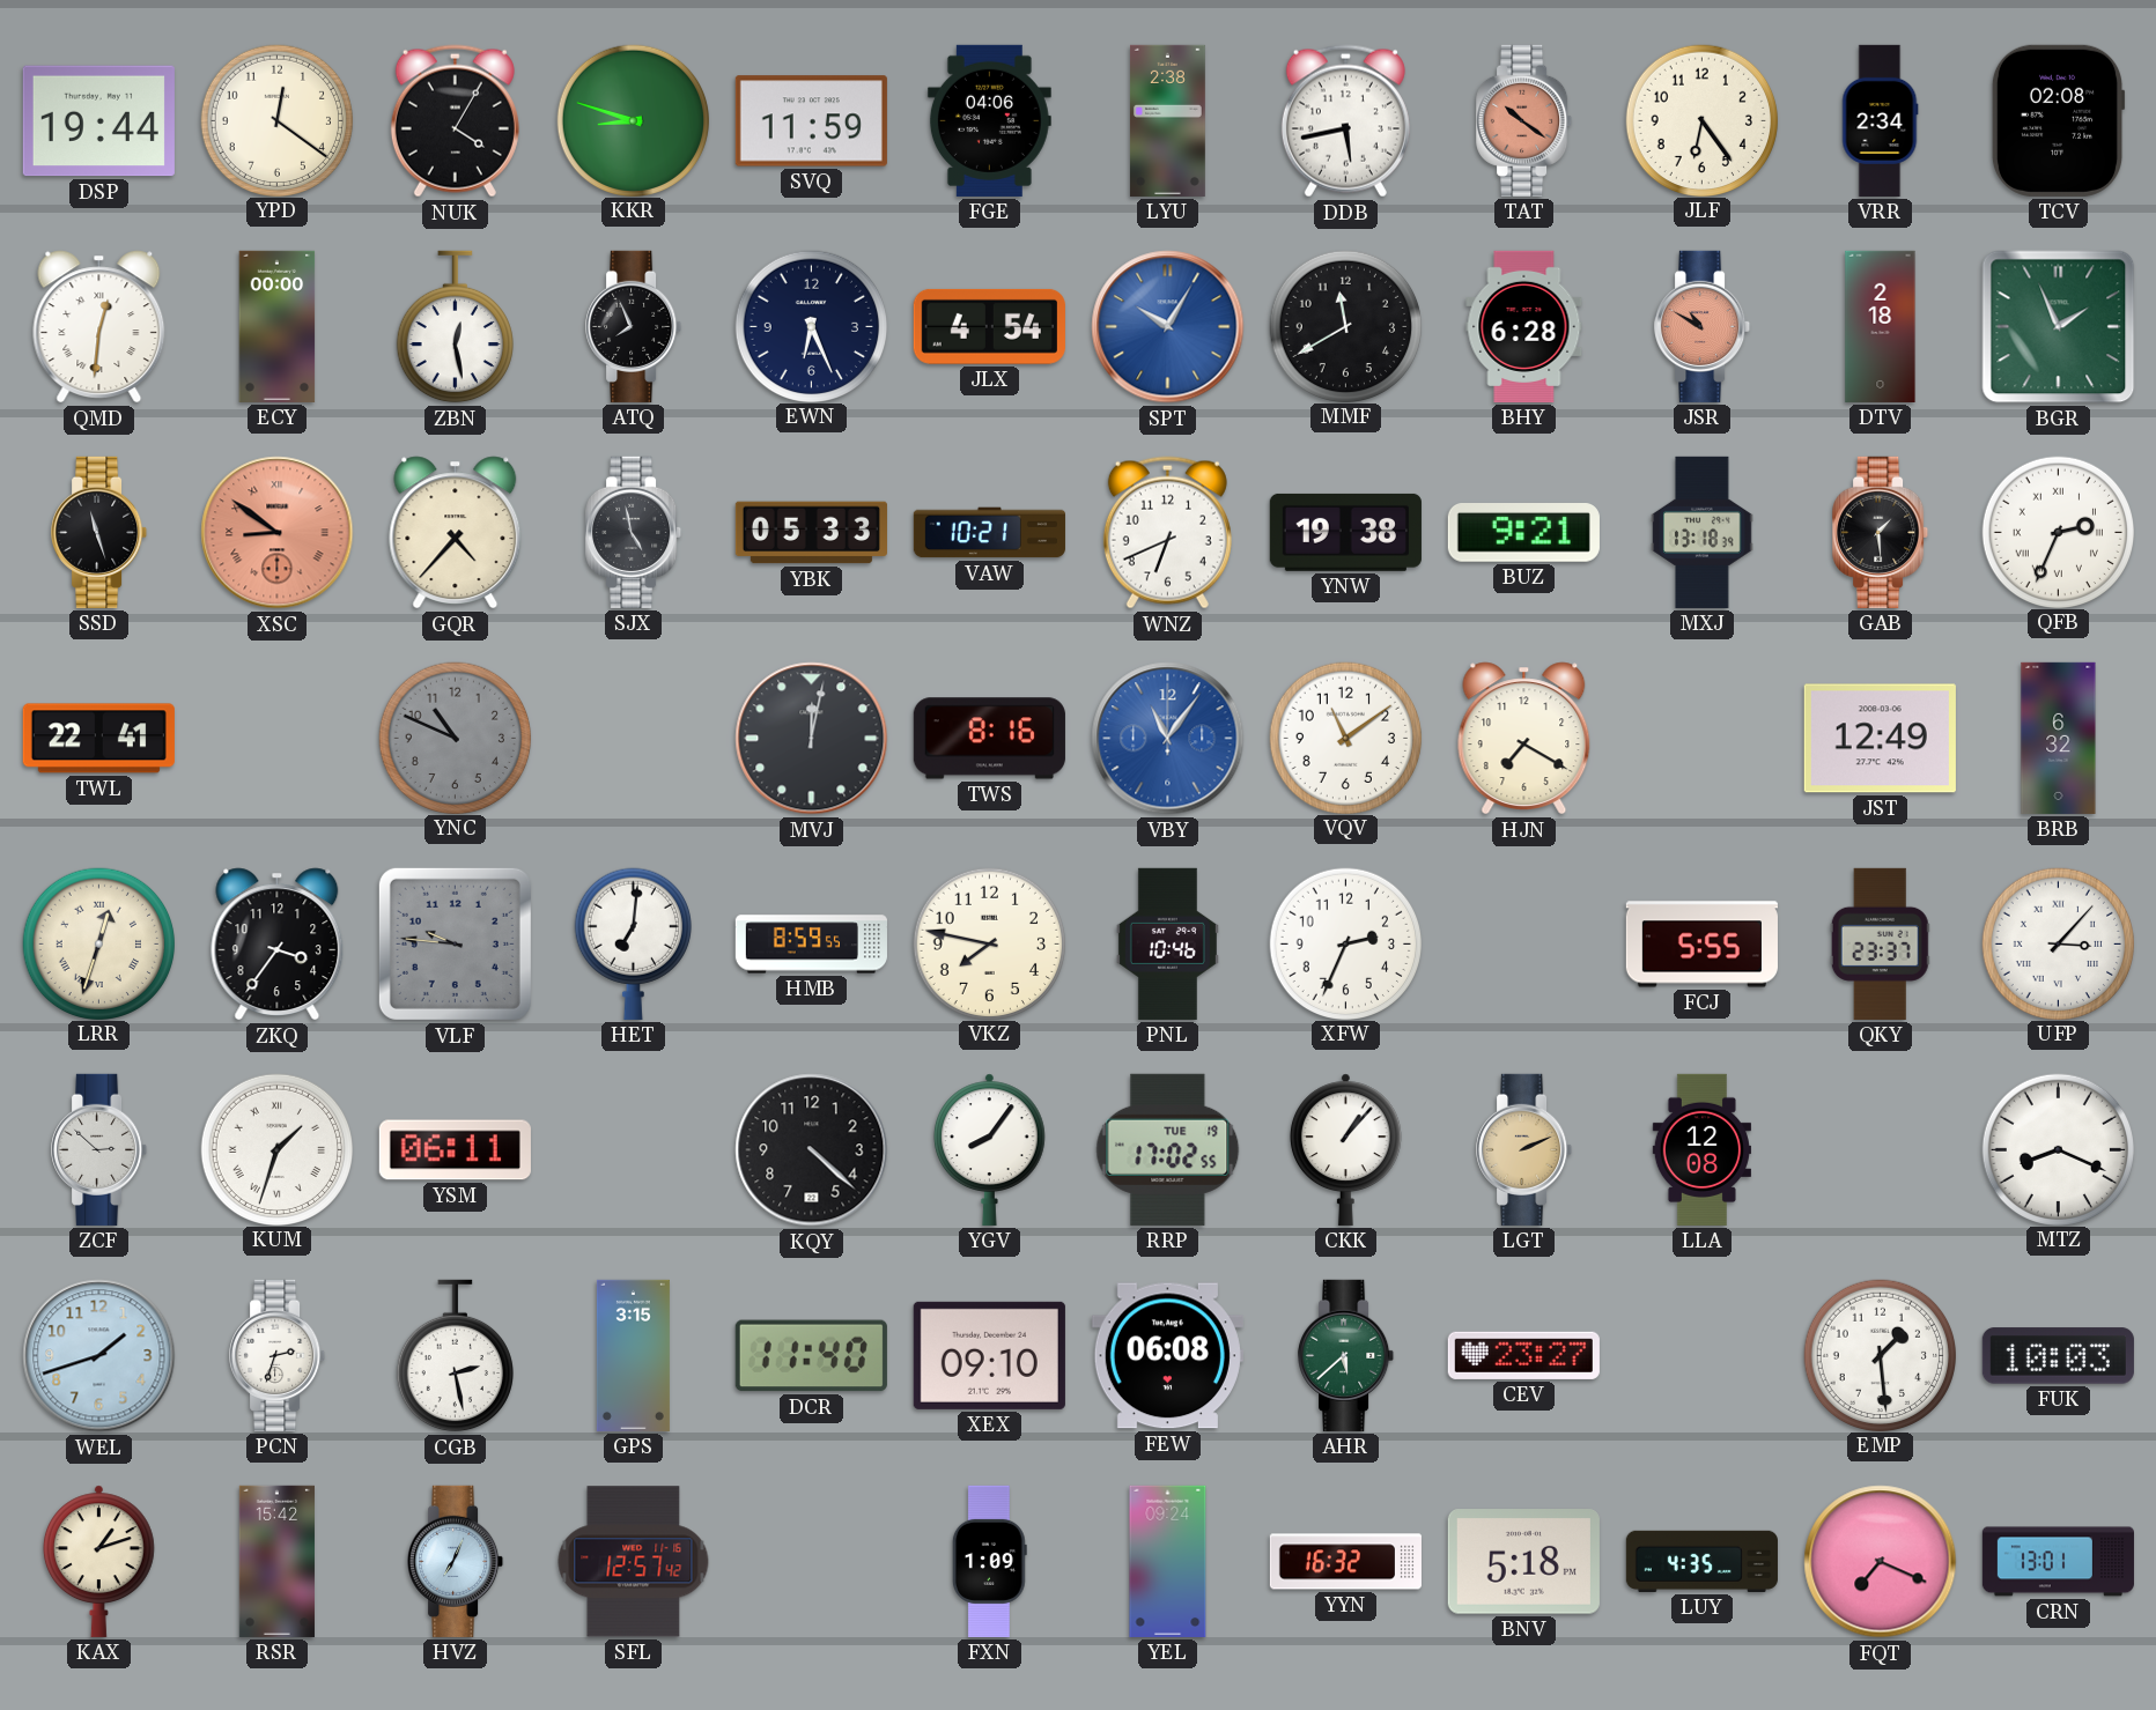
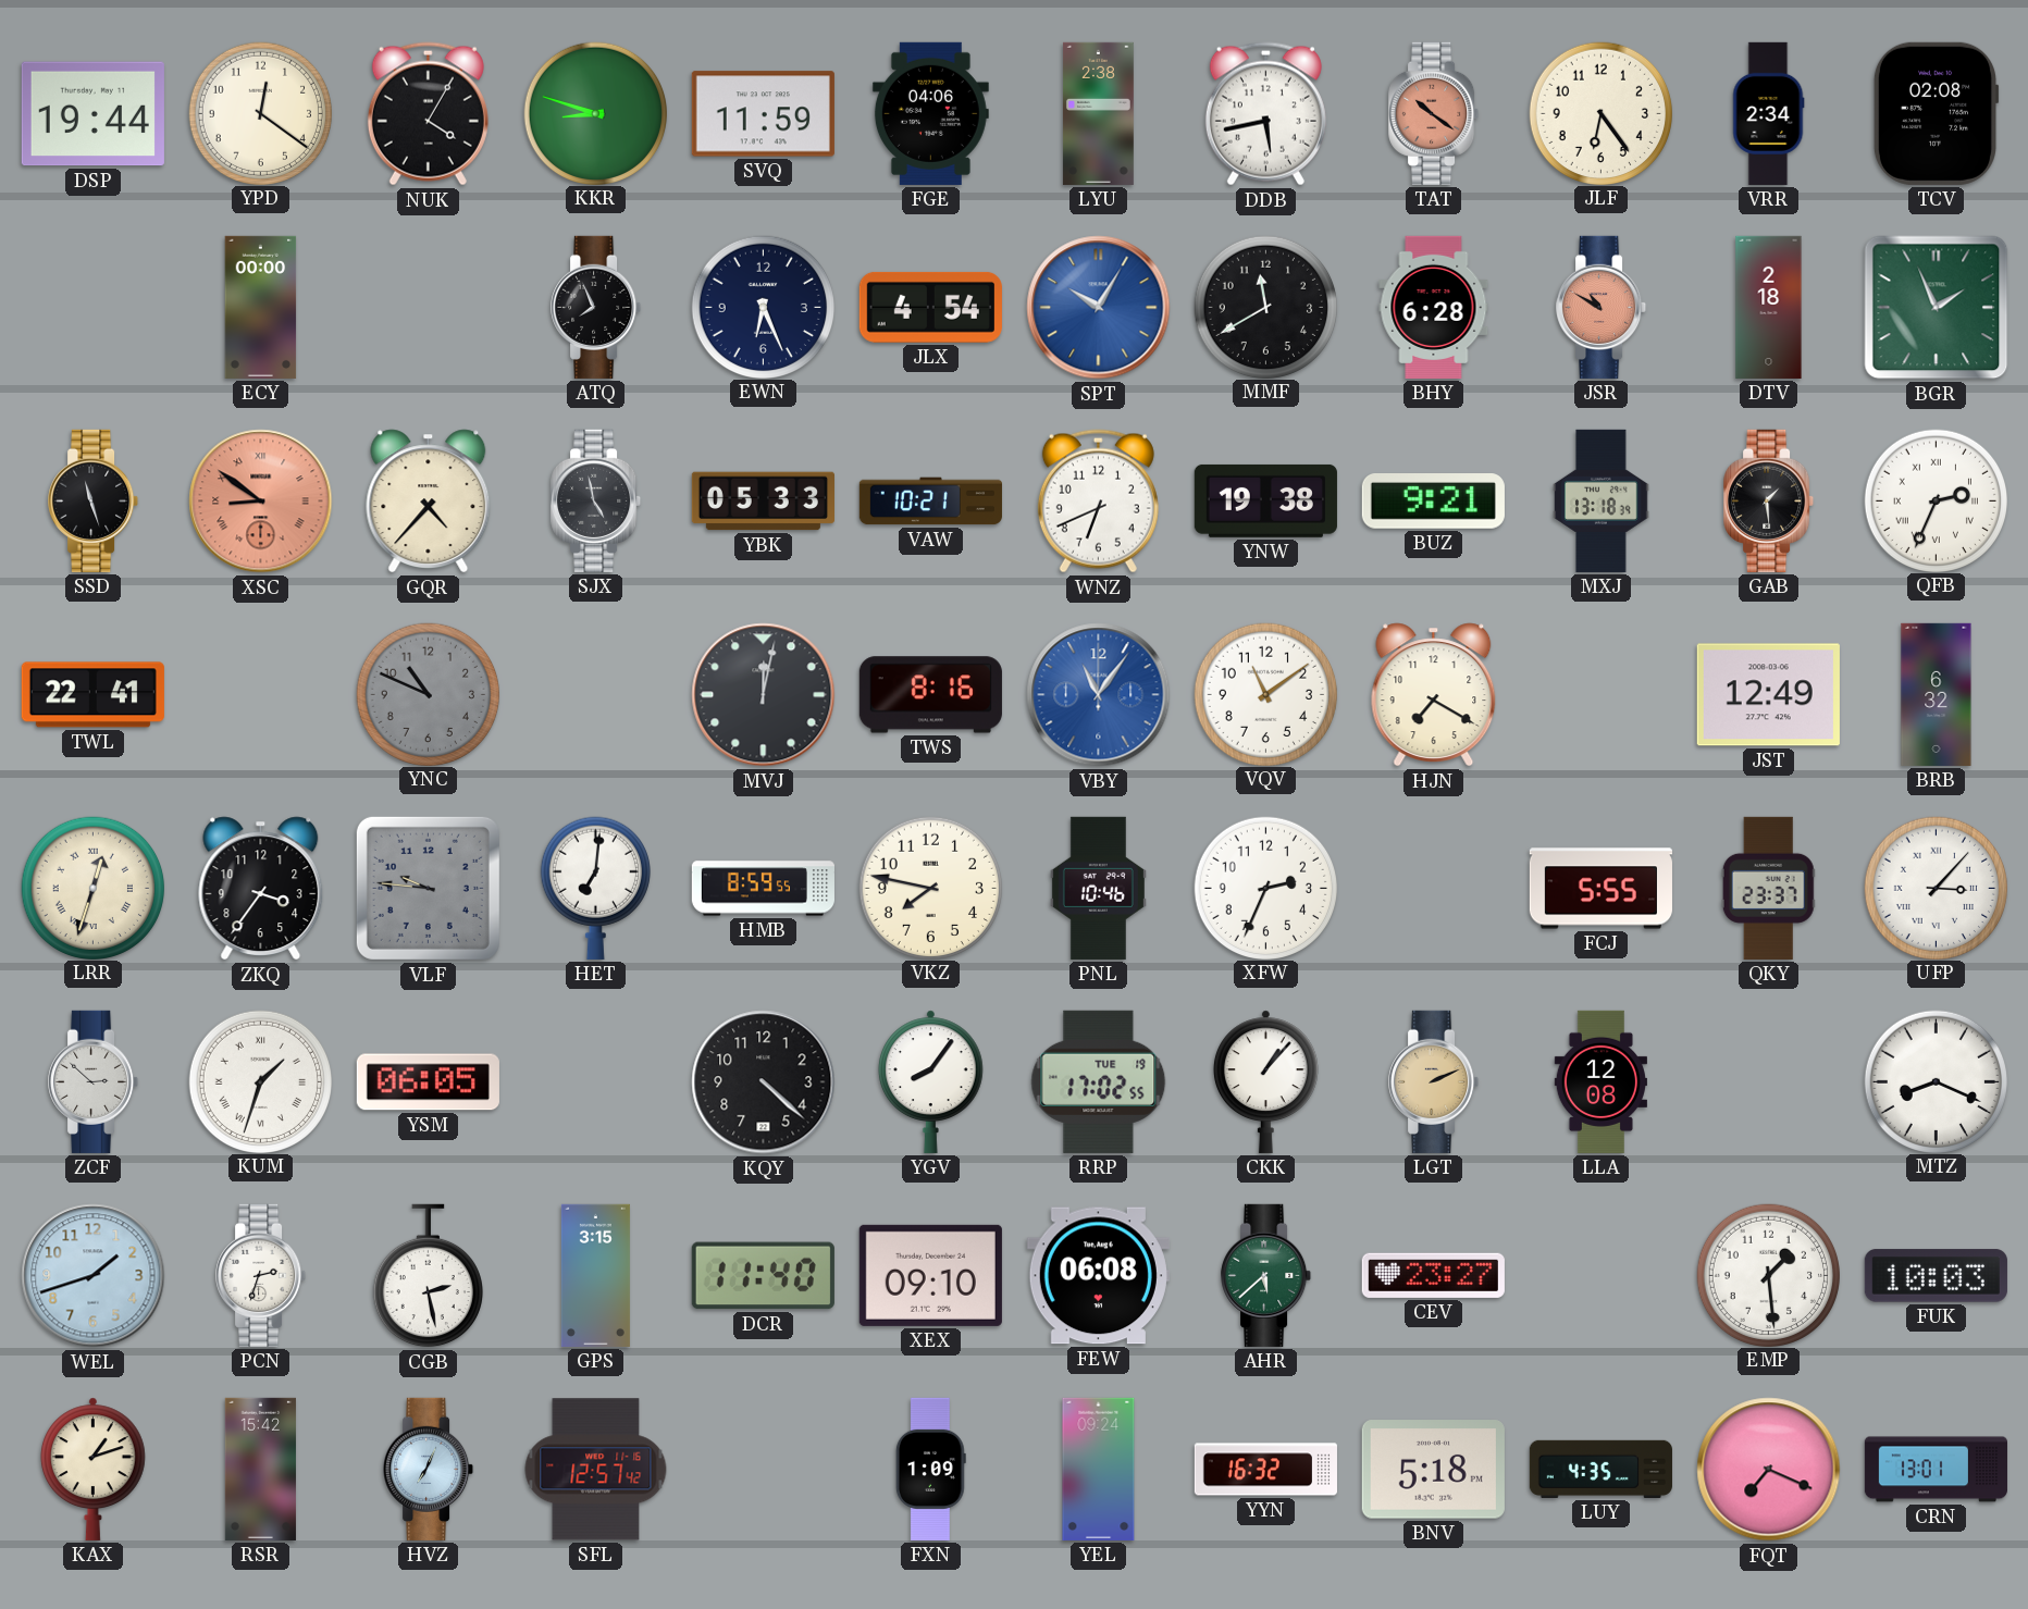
QMD: 12:31 -> none
ZBN: 12:28 -> none
YSM: 06:11 -> 06:05
